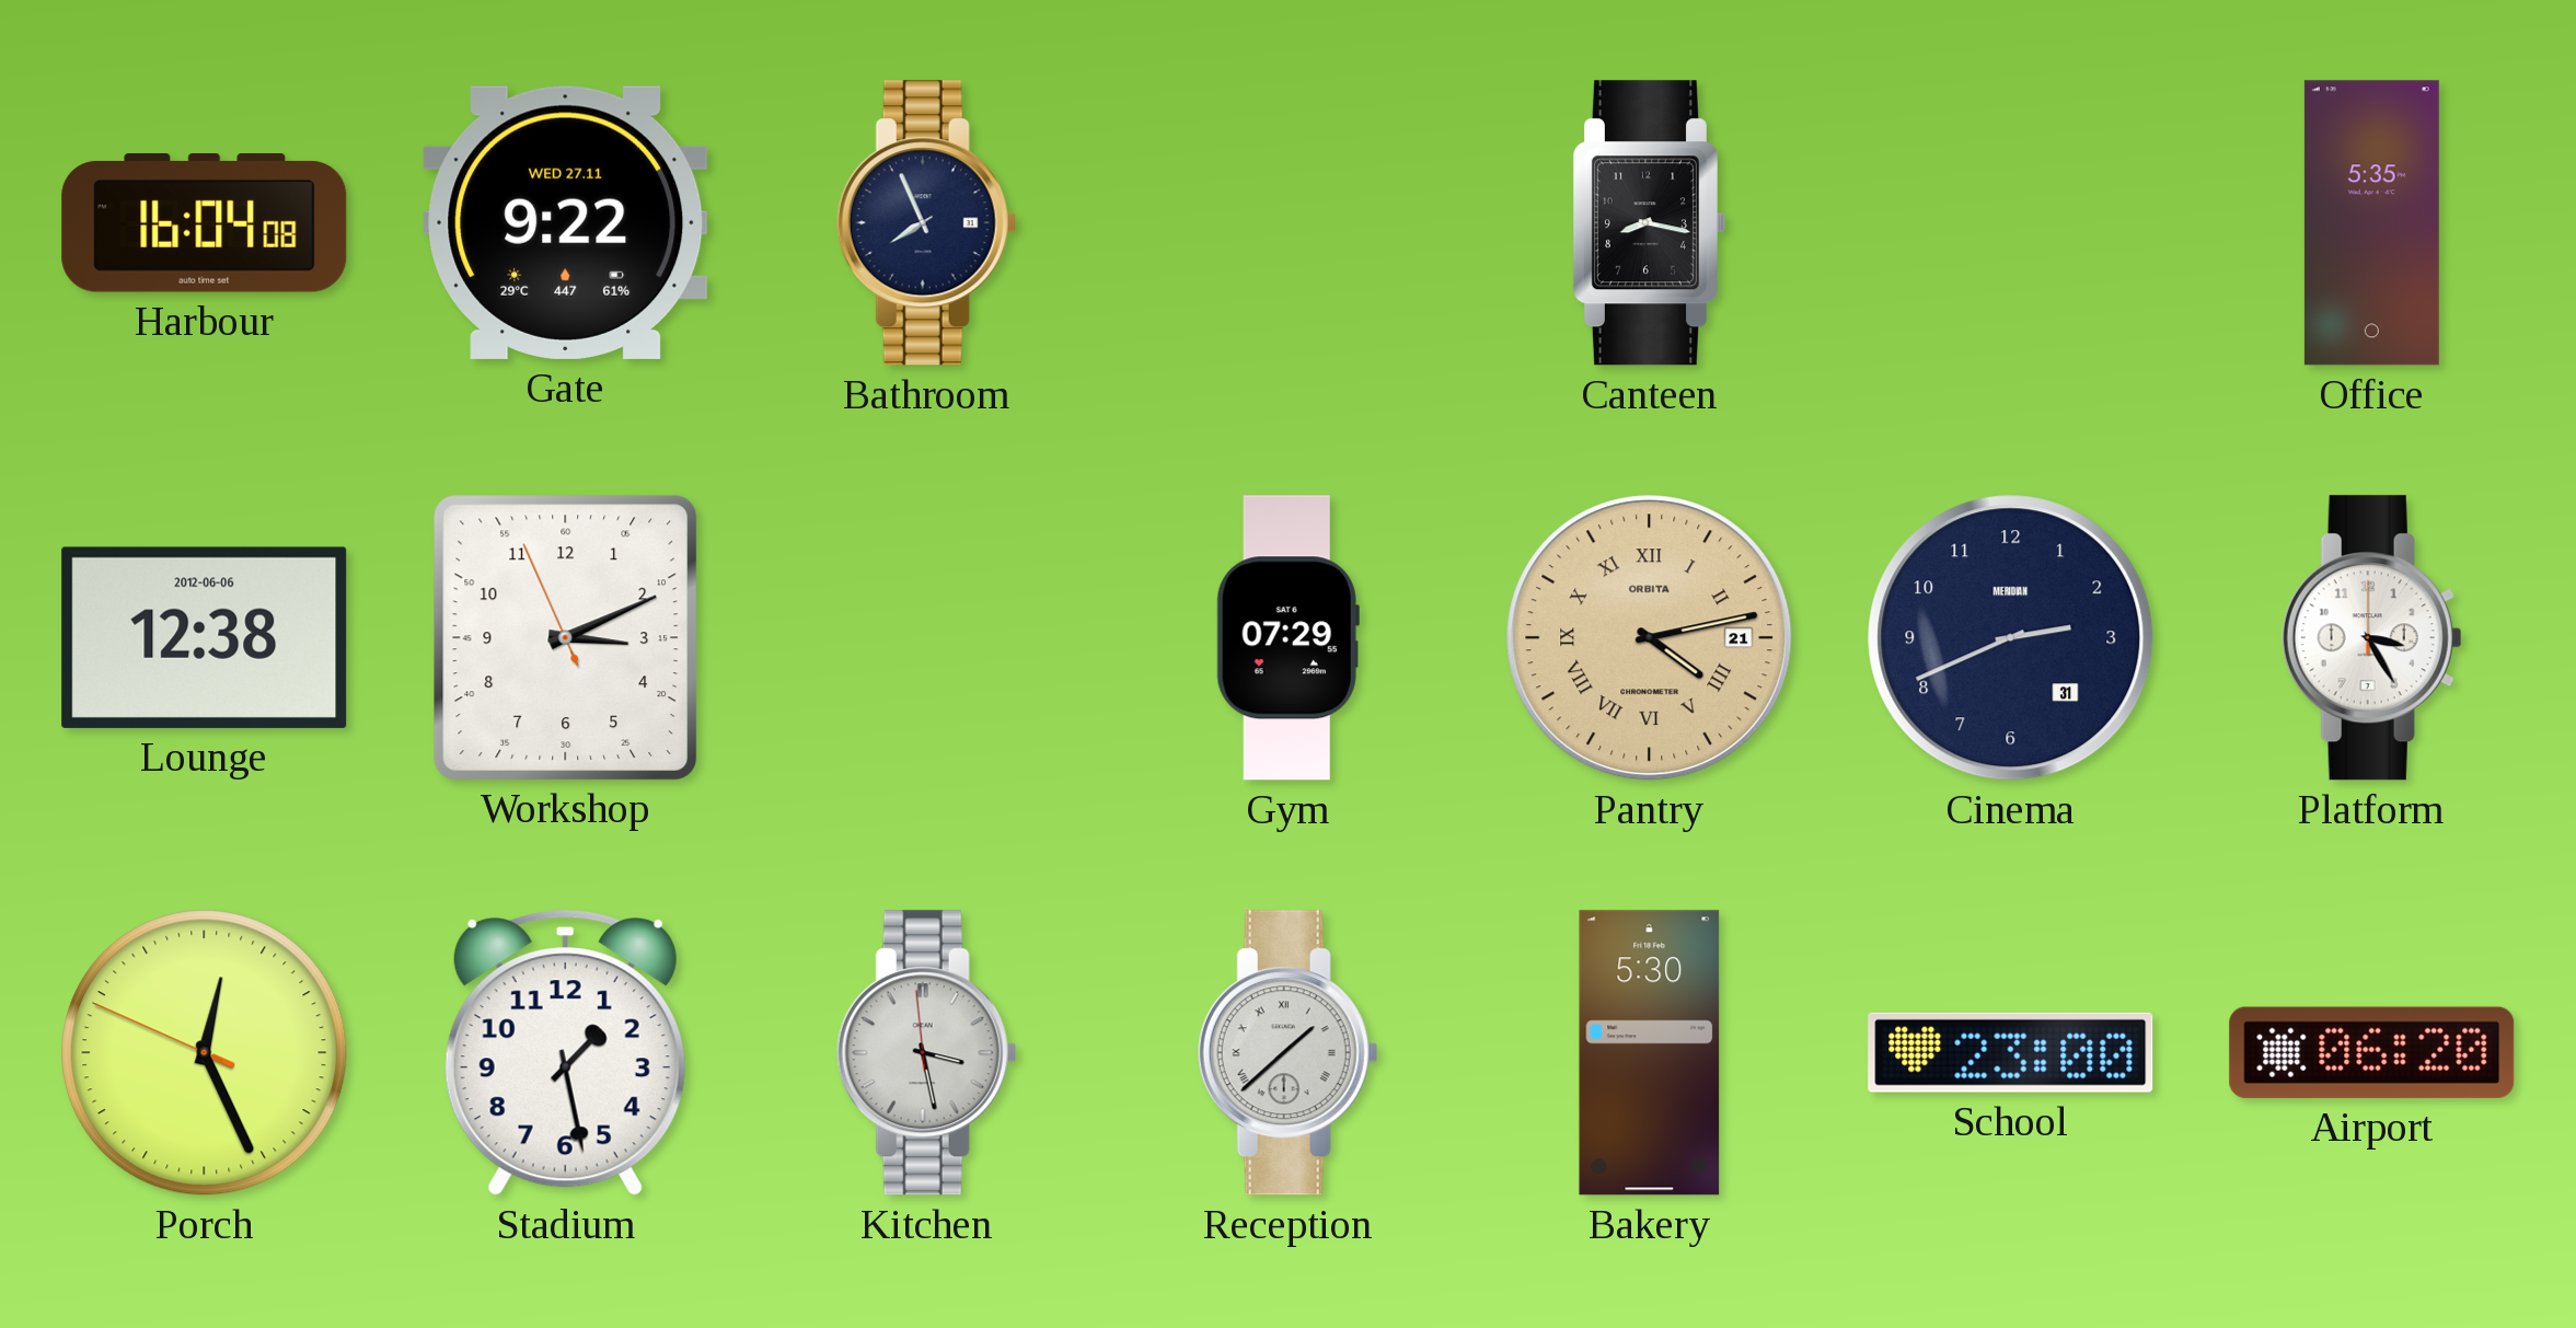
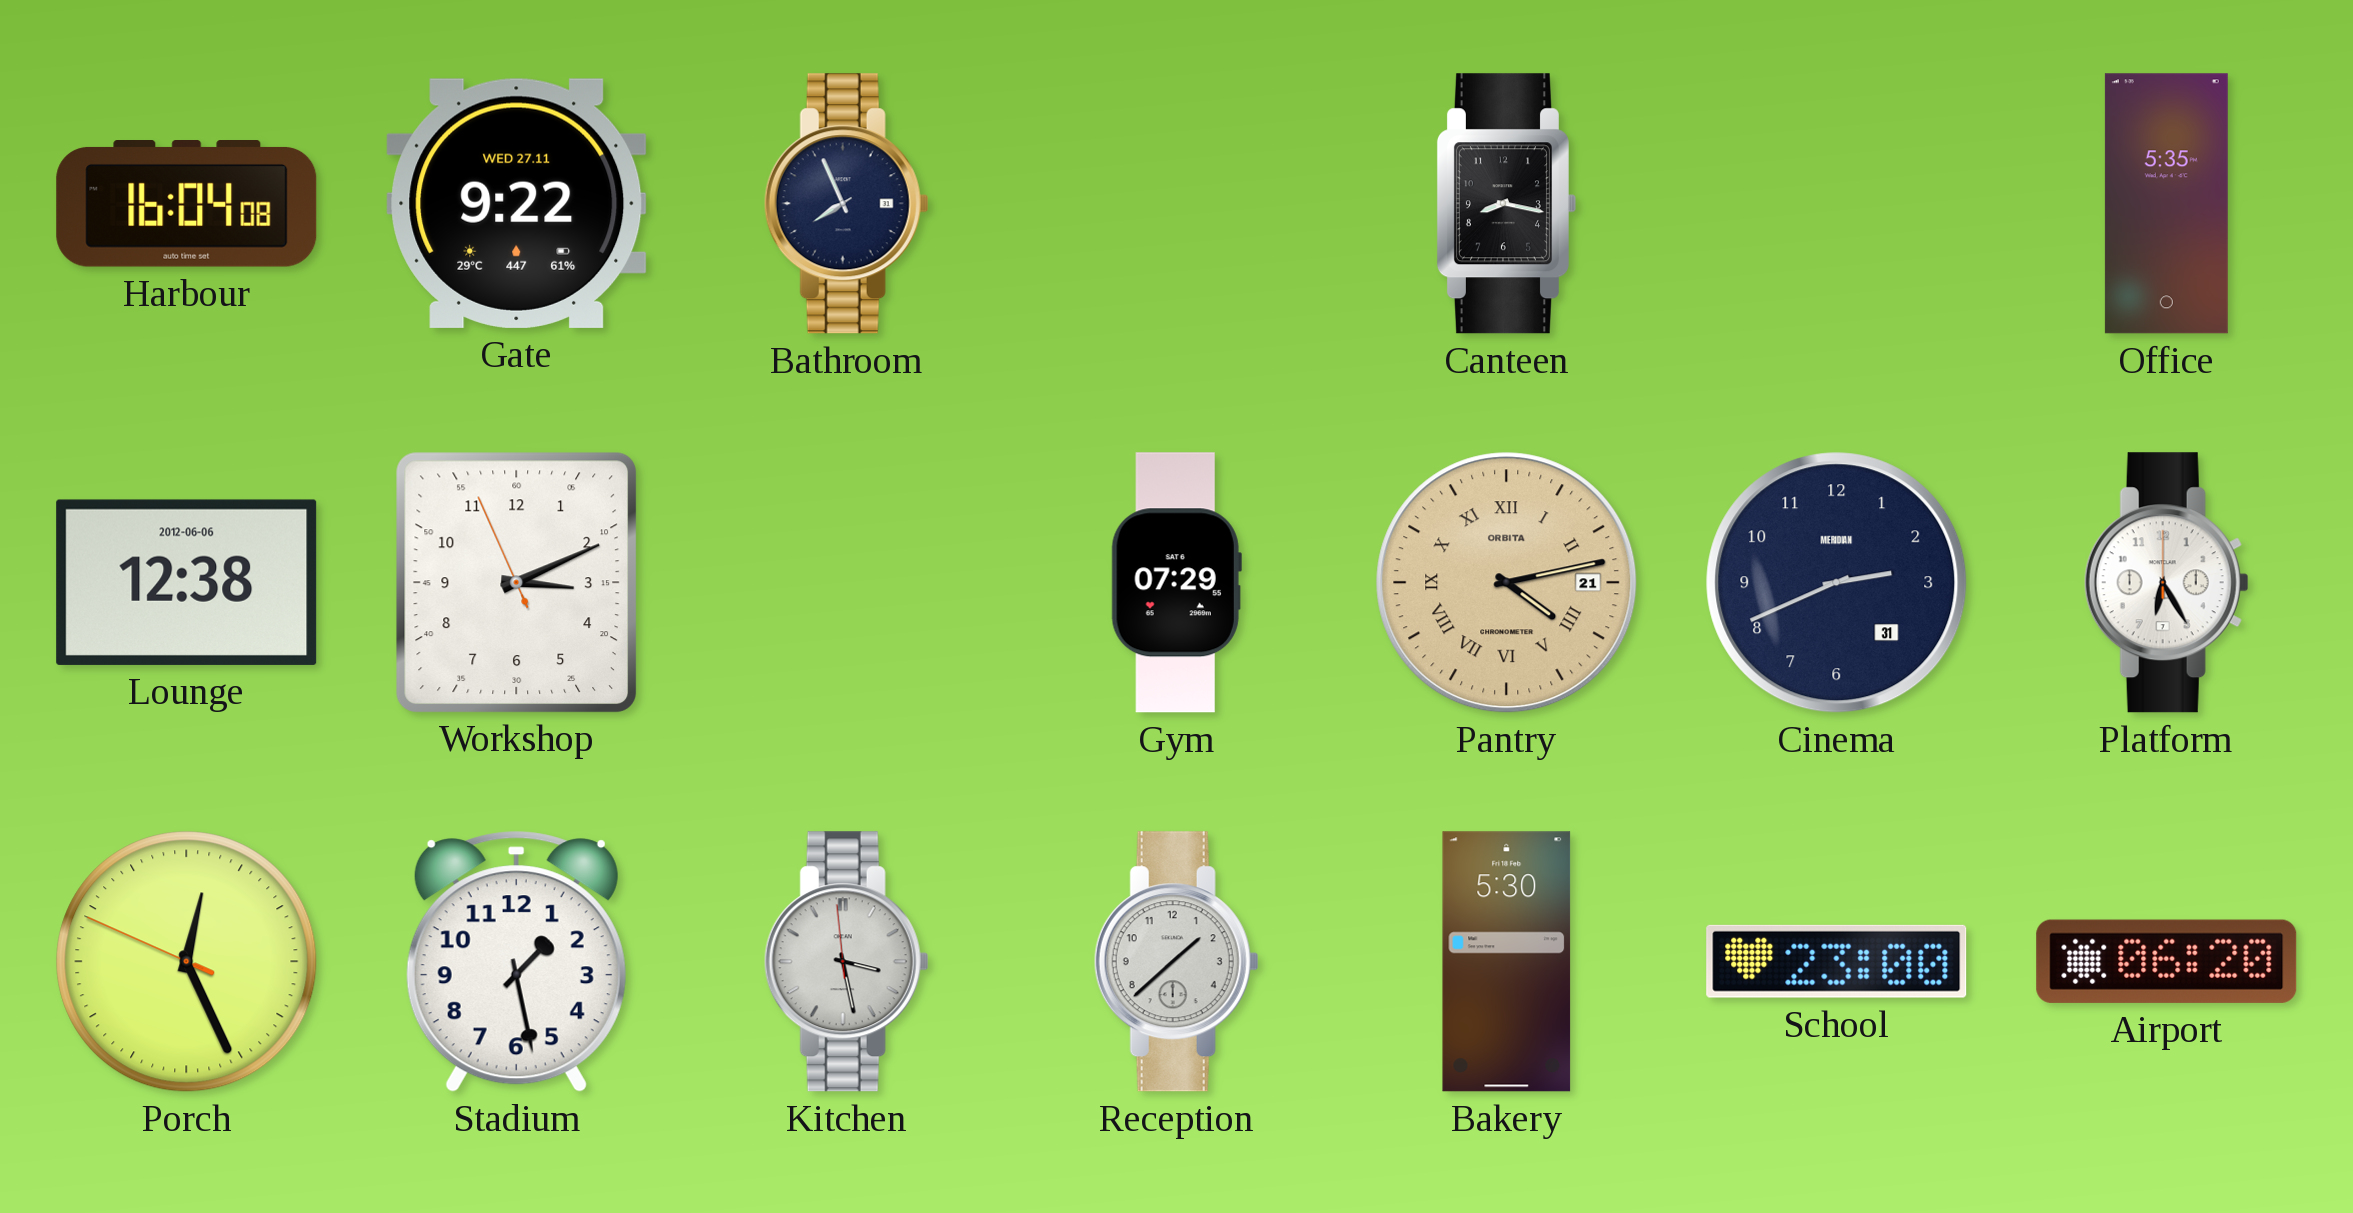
Platform: 3:25 -> 6:25
Reception numerals: Roman -> Arabic
